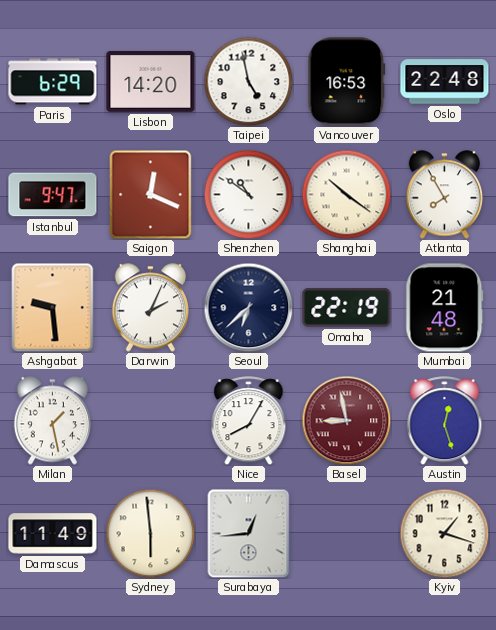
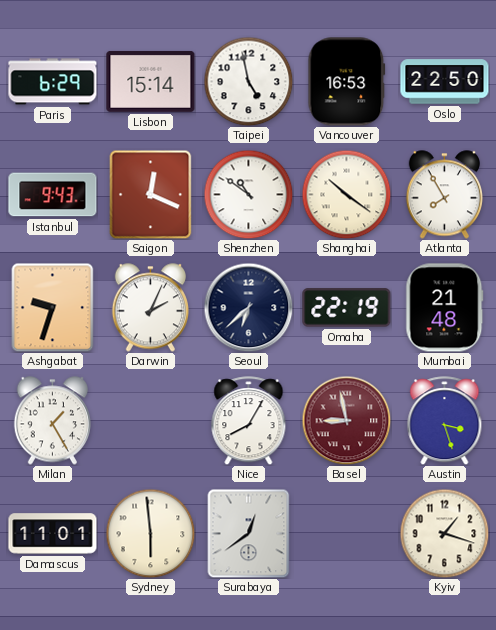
Lisbon: 14:20 -> 15:14
Oslo: 22:48 -> 22:50
Istanbul: 9:47 -> 9:43
Ashgabat: 9:29 -> 9:33
Milan: 1:28 -> 1:25
Austin: 12:27 -> 3:27
Damascus: 11:49 -> 11:01
Surabaya: 12:44 -> 12:39
